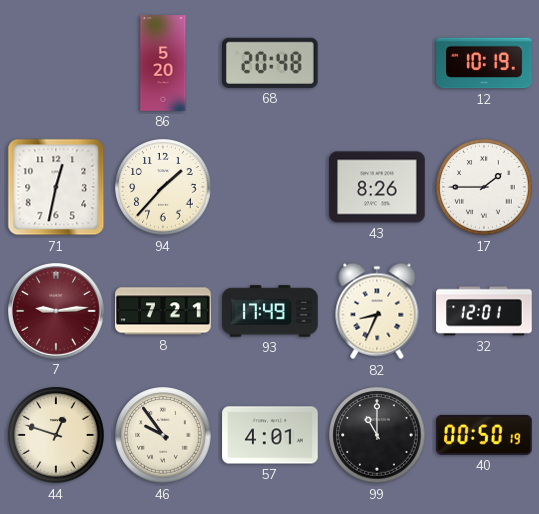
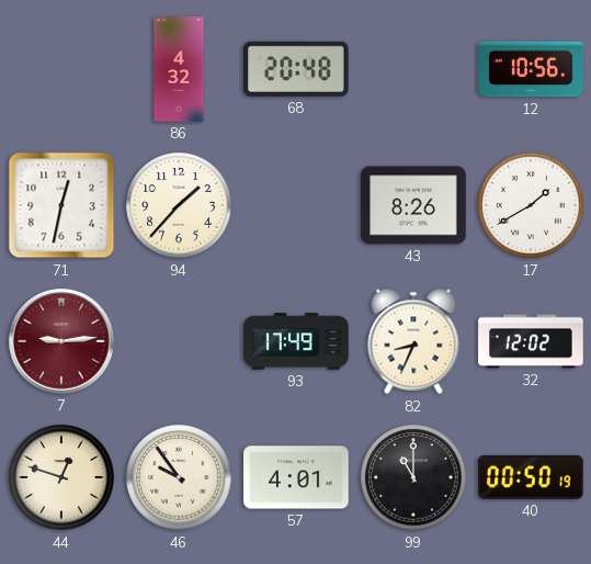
86: 5:20 -> 4:32
12: 10:19 -> 10:56
17: 1:45 -> 1:40
8: 7:21 -> none
32: 12:01 -> 12:02
